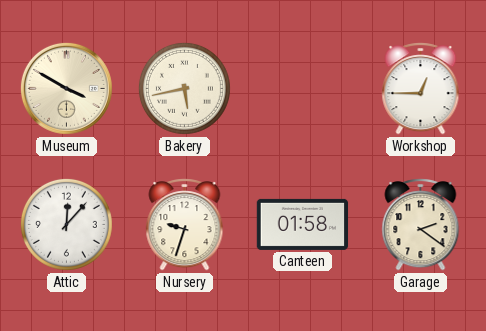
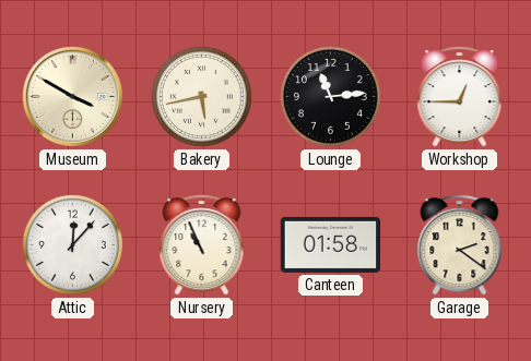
Lounge: none -> 11:14
Nursery: 9:33 -> 10:56
